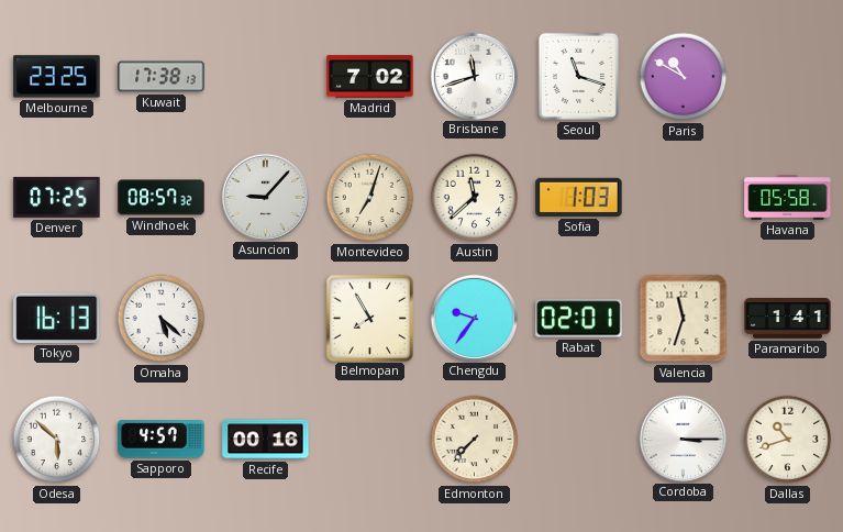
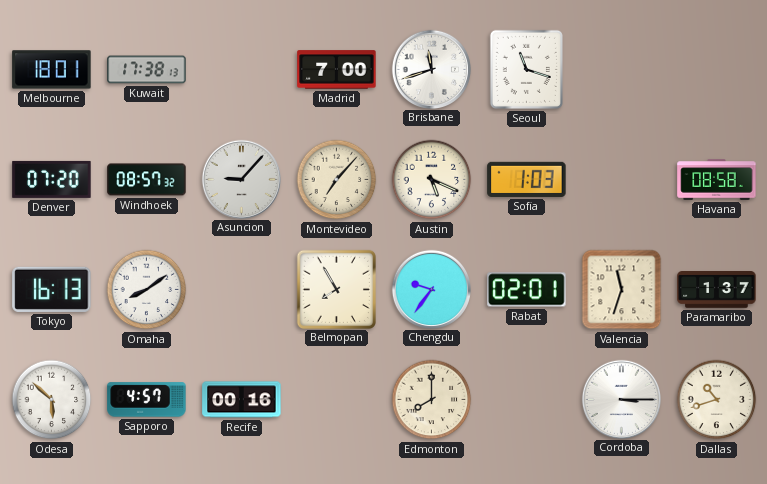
Melbourne: 23:25 -> 18:01
Madrid: 7:02 -> 7:00
Paris: 10:50 -> none
Denver: 07:25 -> 07:20
Montevideo: 7:03 -> 7:07
Austin: 11:38 -> 5:19
Havana: 05:58 -> 08:58
Omaha: 5:22 -> 8:09
Paramaribo: 1:41 -> 1:37
Edmonton: 7:37 -> 8:00
